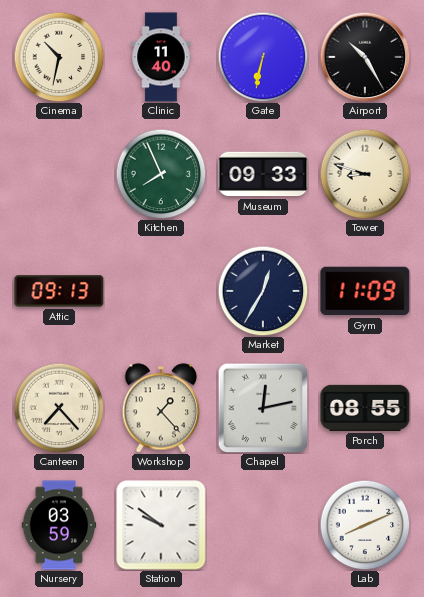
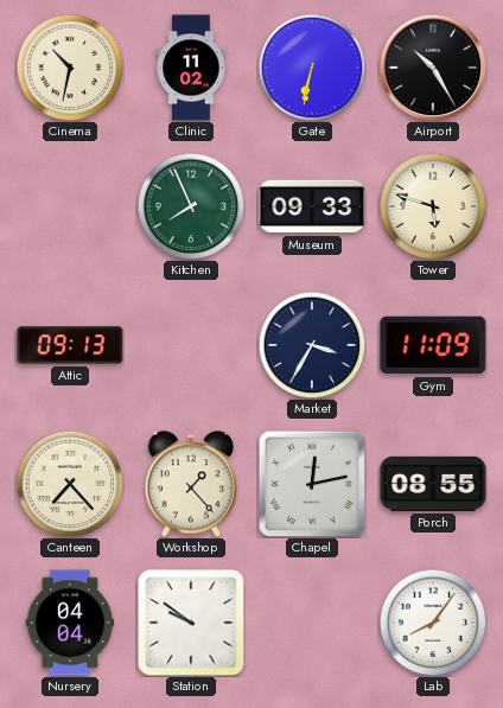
Clinic: 11:40 -> 11:02
Tower: 8:48 -> 5:48
Market: 12:35 -> 3:35
Nursery: 03:59 -> 04:04
Lab: 8:11 -> 8:06
